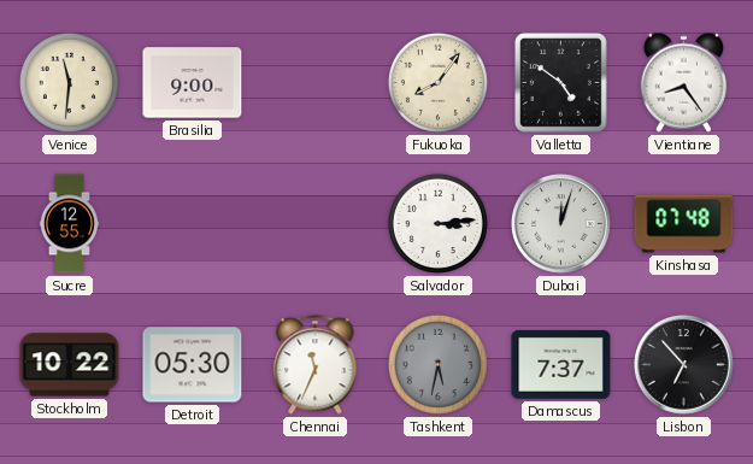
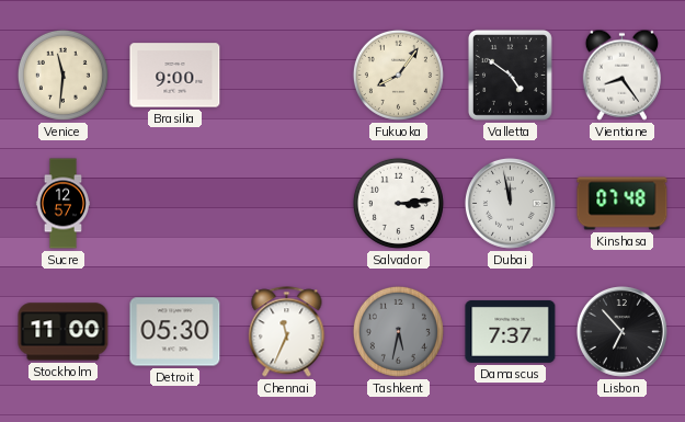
Sucre: 12:55 -> 12:57
Dubai: 12:03 -> 11:58
Stockholm: 10:22 -> 11:00
